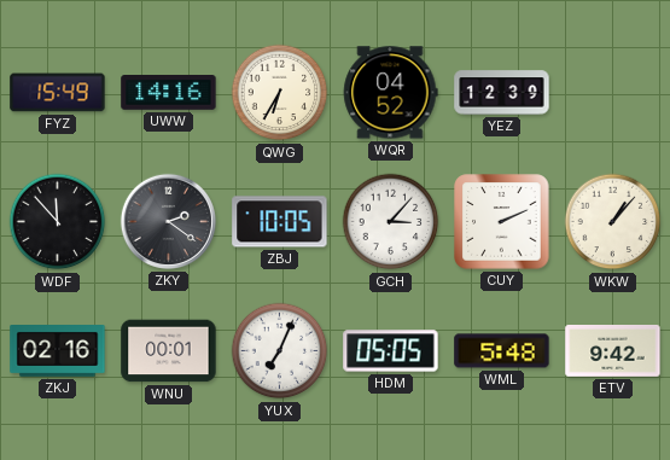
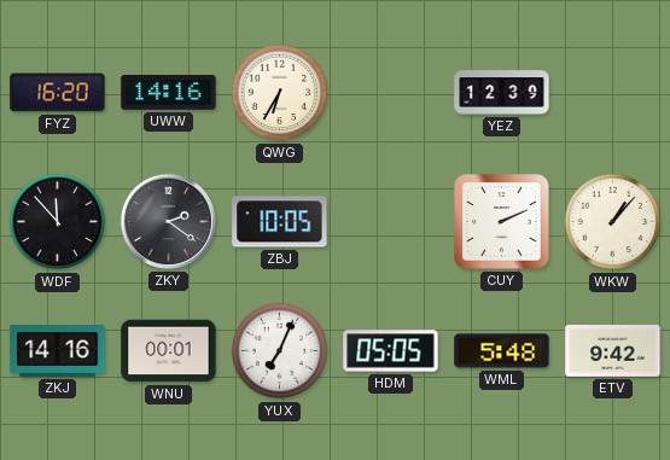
FYZ: 15:49 -> 16:20
WQR: 04:52 -> none
GCH: 3:07 -> none
ZKJ: 02:16 -> 14:16
